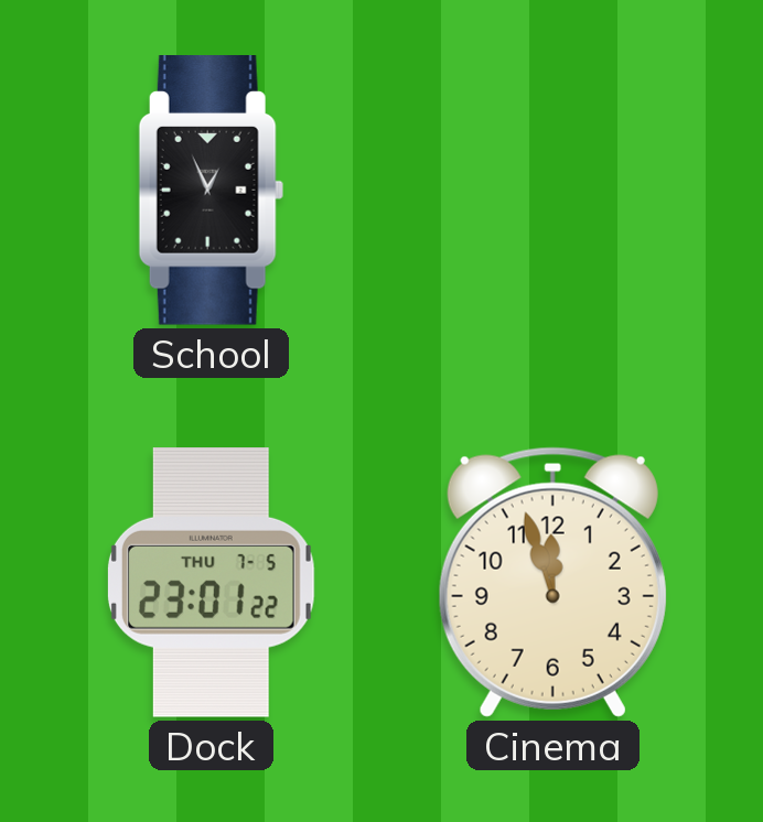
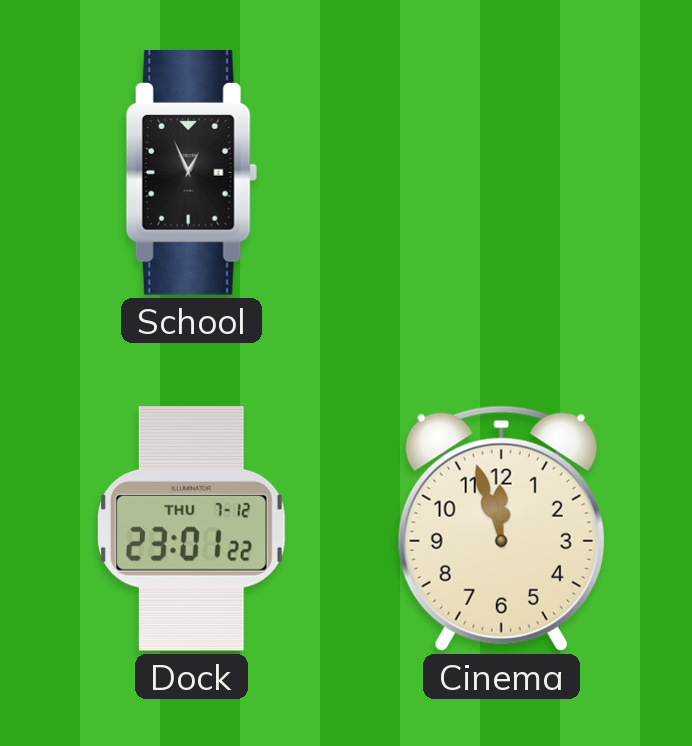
Dock date: THU 7-5 -> THU 7-12
